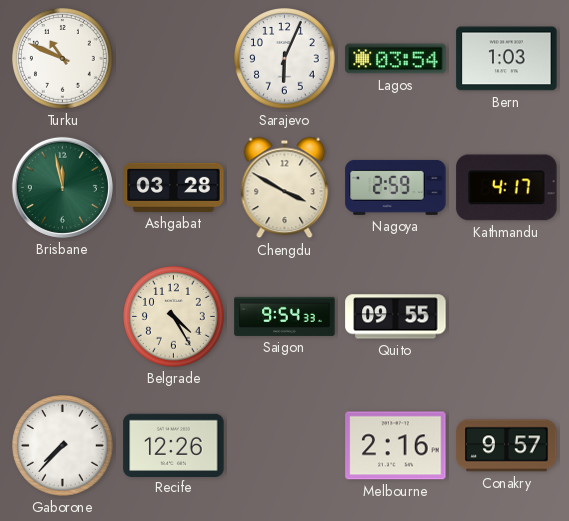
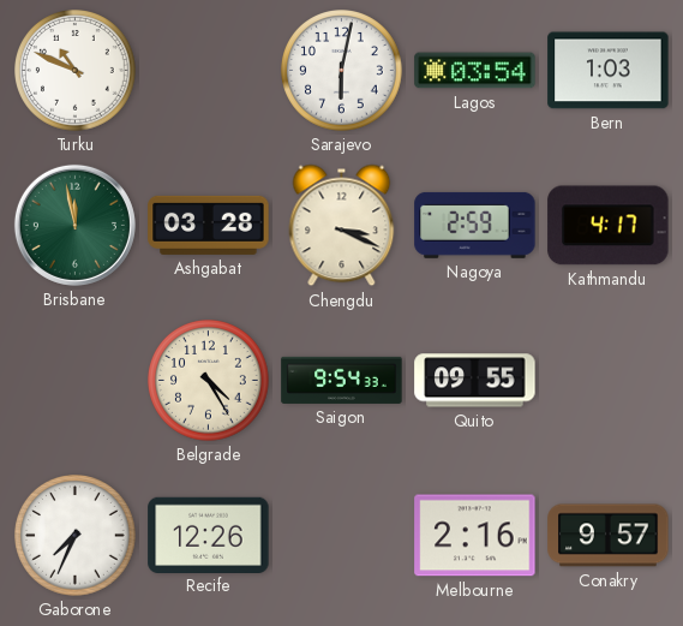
Sarajevo: 6:04 -> 6:02
Chengdu: 3:50 -> 3:19
Gaborone: 7:37 -> 7:34
